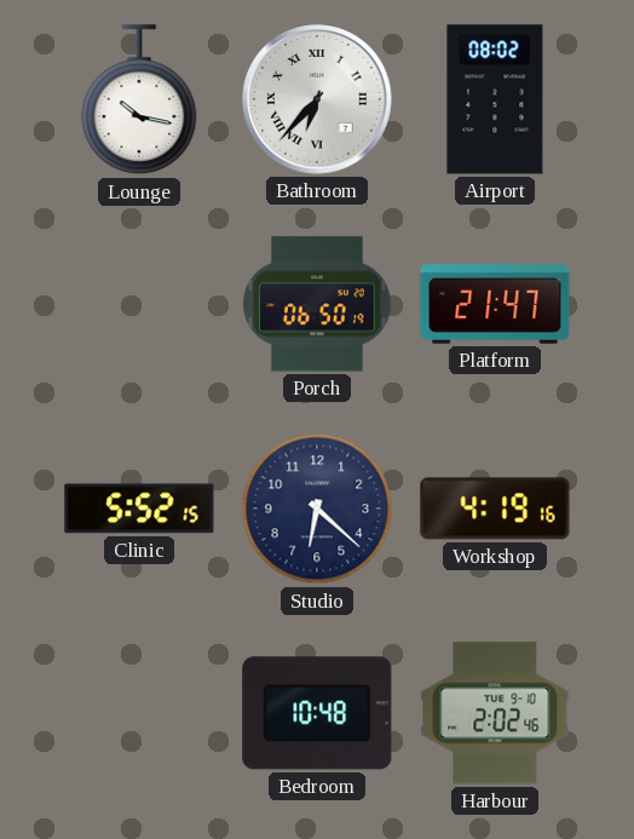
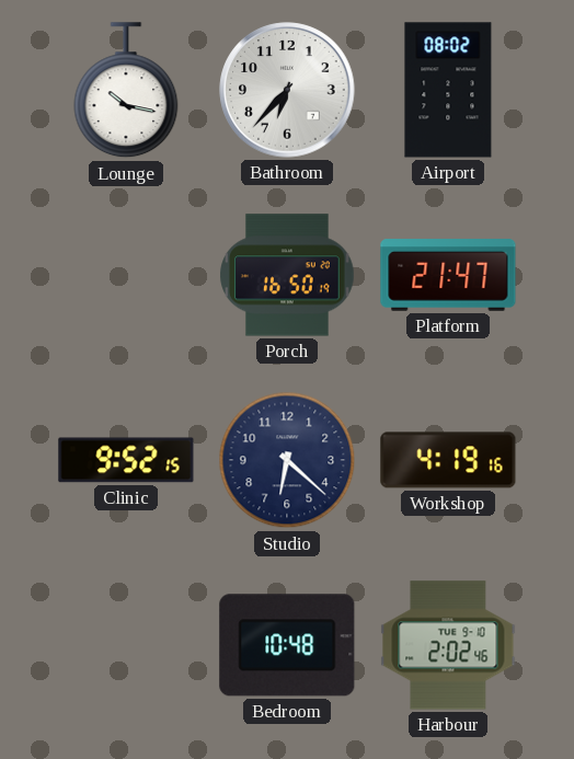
Bathroom numerals: Roman -> Arabic
Porch: 06:50 -> 16:50
Clinic: 5:52 -> 9:52
